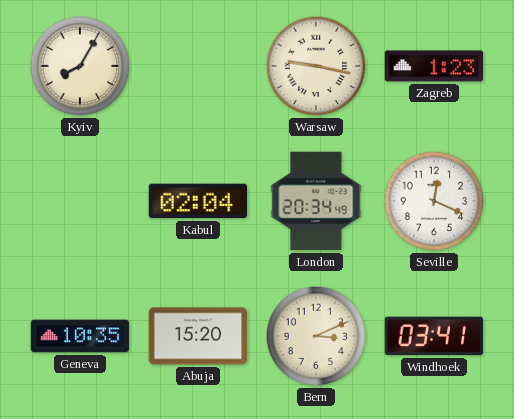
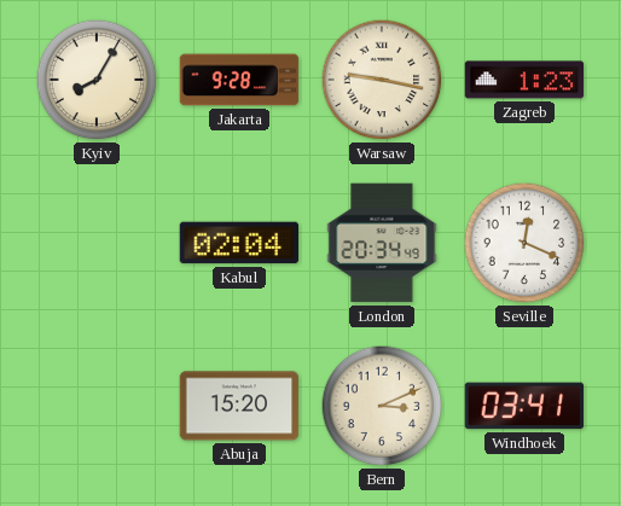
Jakarta: none -> 9:28
Geneva: 10:35 -> none
